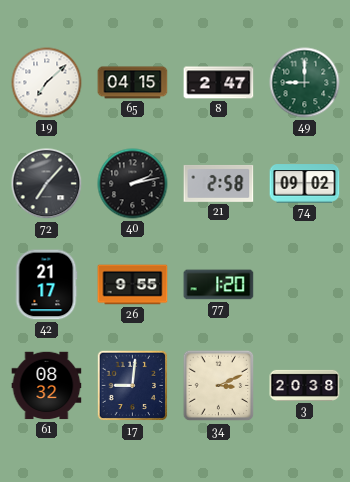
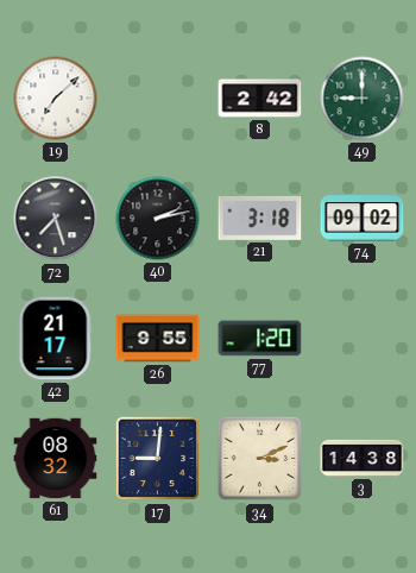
65: 04:15 -> none
8: 2:47 -> 2:42
72: 7:07 -> 7:27
21: 2:58 -> 3:18
3: 20:38 -> 14:38
